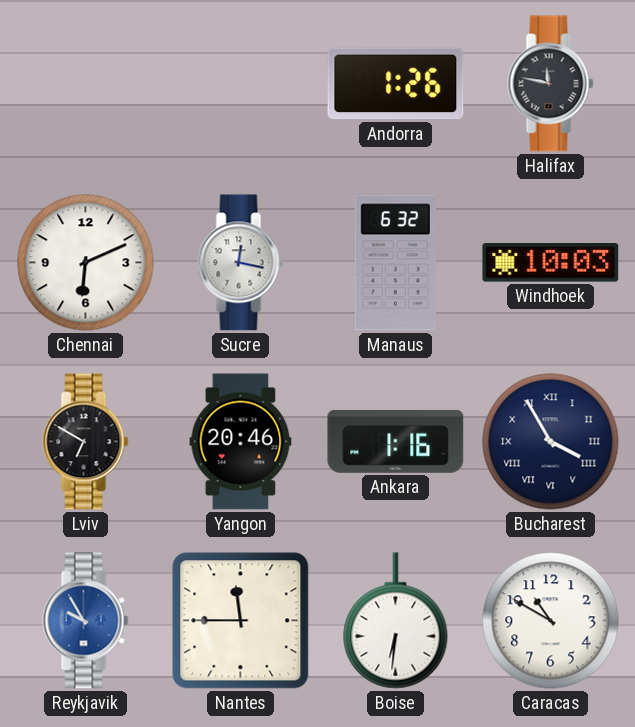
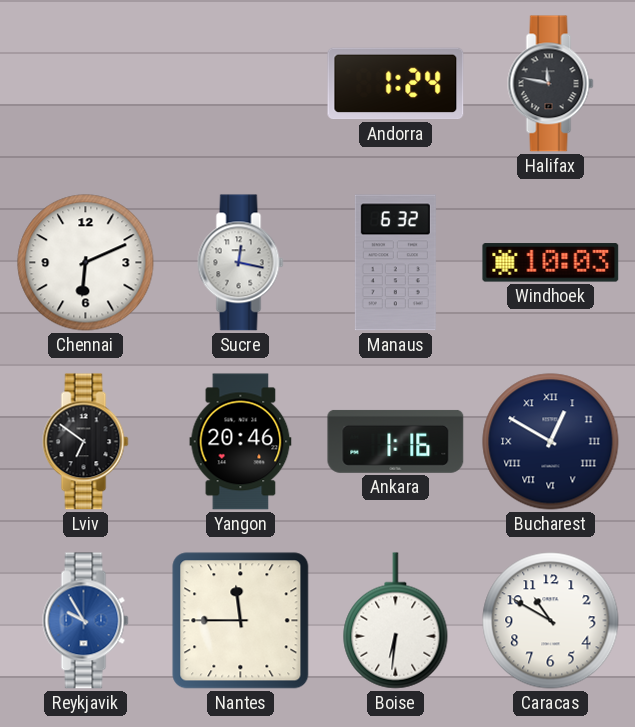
Andorra: 1:26 -> 1:24
Lviv: 6:50 -> 6:51
Bucharest: 3:55 -> 12:50
